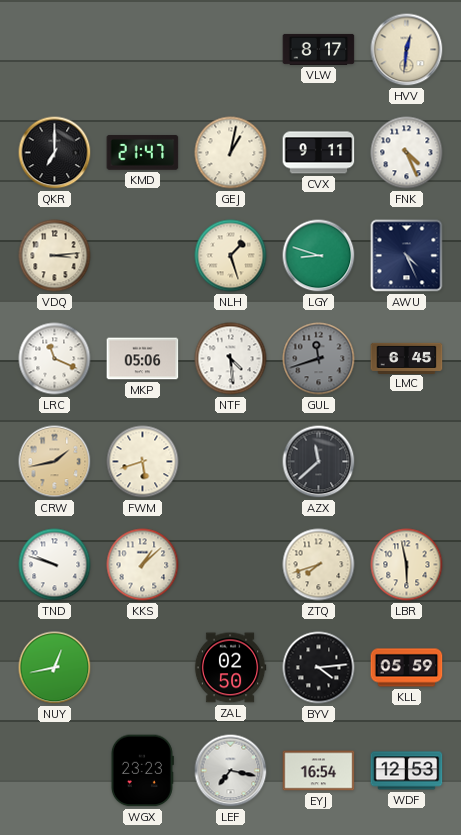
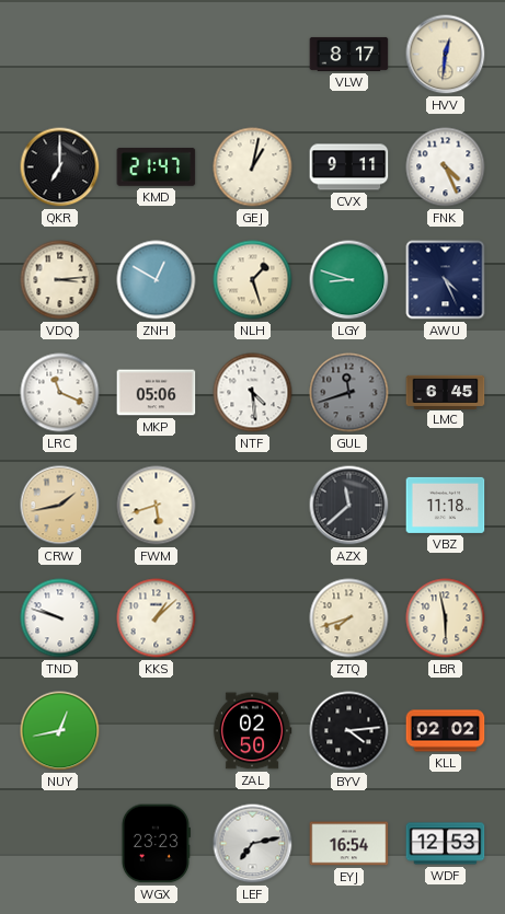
ZNH: none -> 12:50
VBZ: none -> 11:18
KLL: 05:59 -> 02:02
LEF: 7:17 -> 7:13
